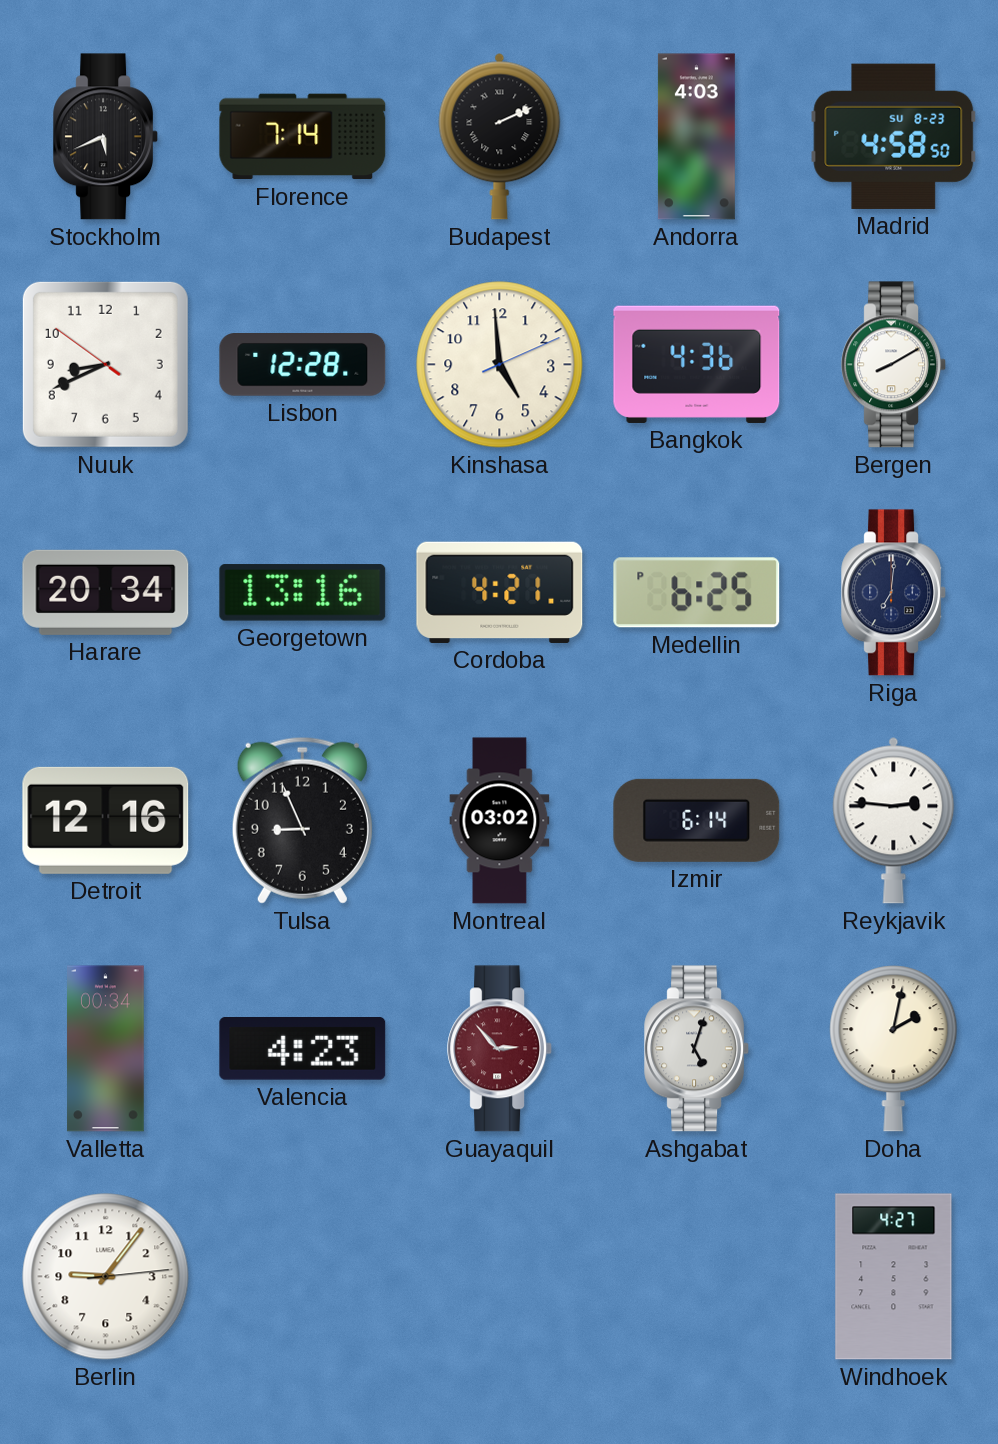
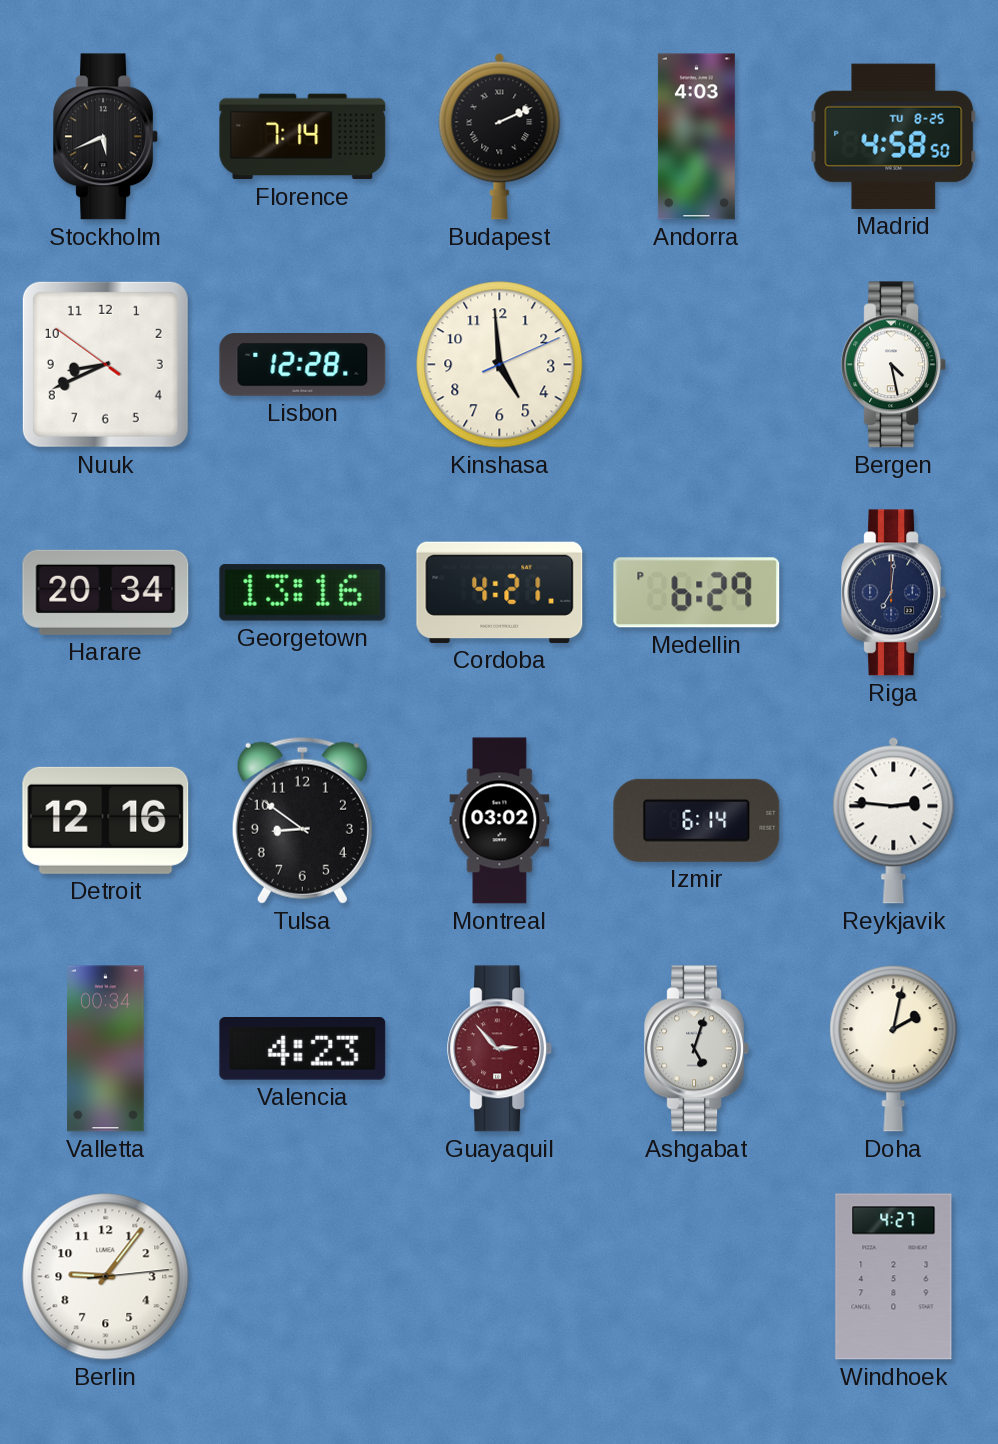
Madrid date: SU 8-23 -> TU 8-25
Bangkok: 4:36 -> none
Bergen: 8:10 -> 4:28
Medellin: 6:25 -> 6:29
Tulsa: 8:56 -> 8:51
